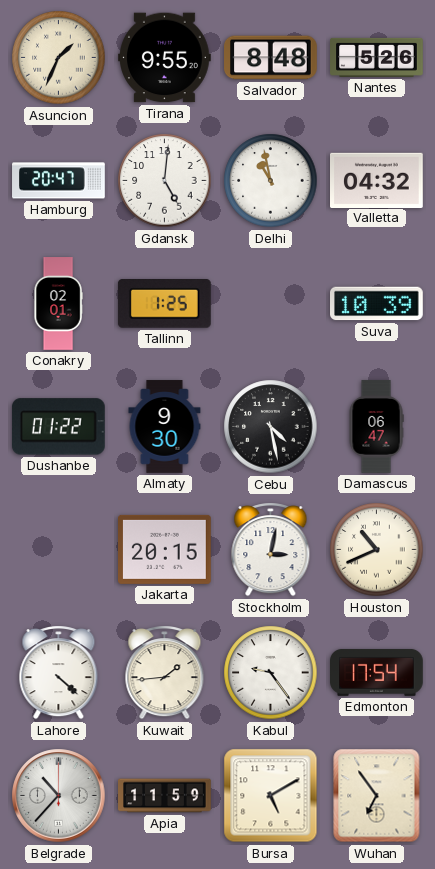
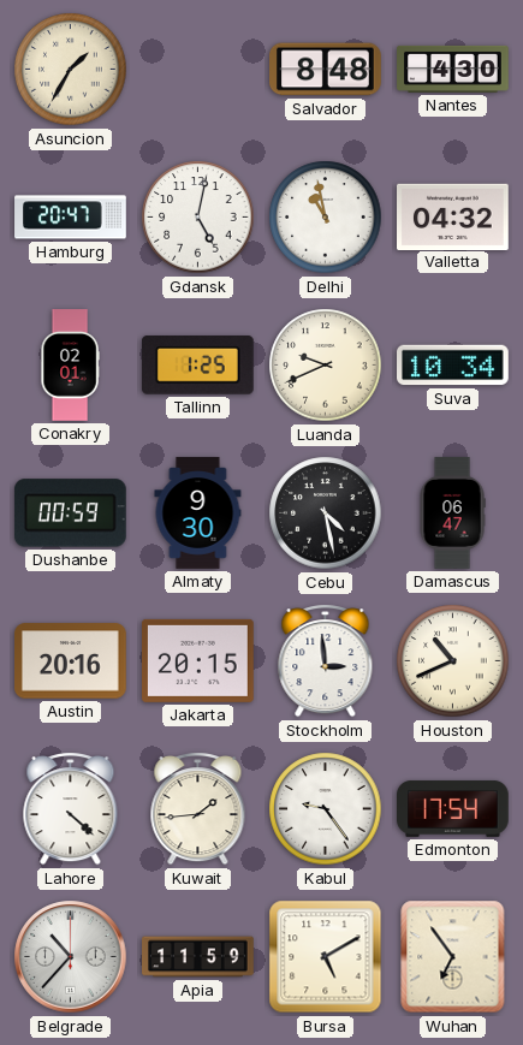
Asuncion: 1:34 -> 1:35
Tirana: 9:55 -> none
Nantes: 5:26 -> 4:30
Gdansk: 5:01 -> 5:02
Luanda: none -> 9:41
Suva: 10:39 -> 10:34
Dushanbe: 01:22 -> 00:59
Austin: none -> 20:16
Stockholm: 3:02 -> 2:59
